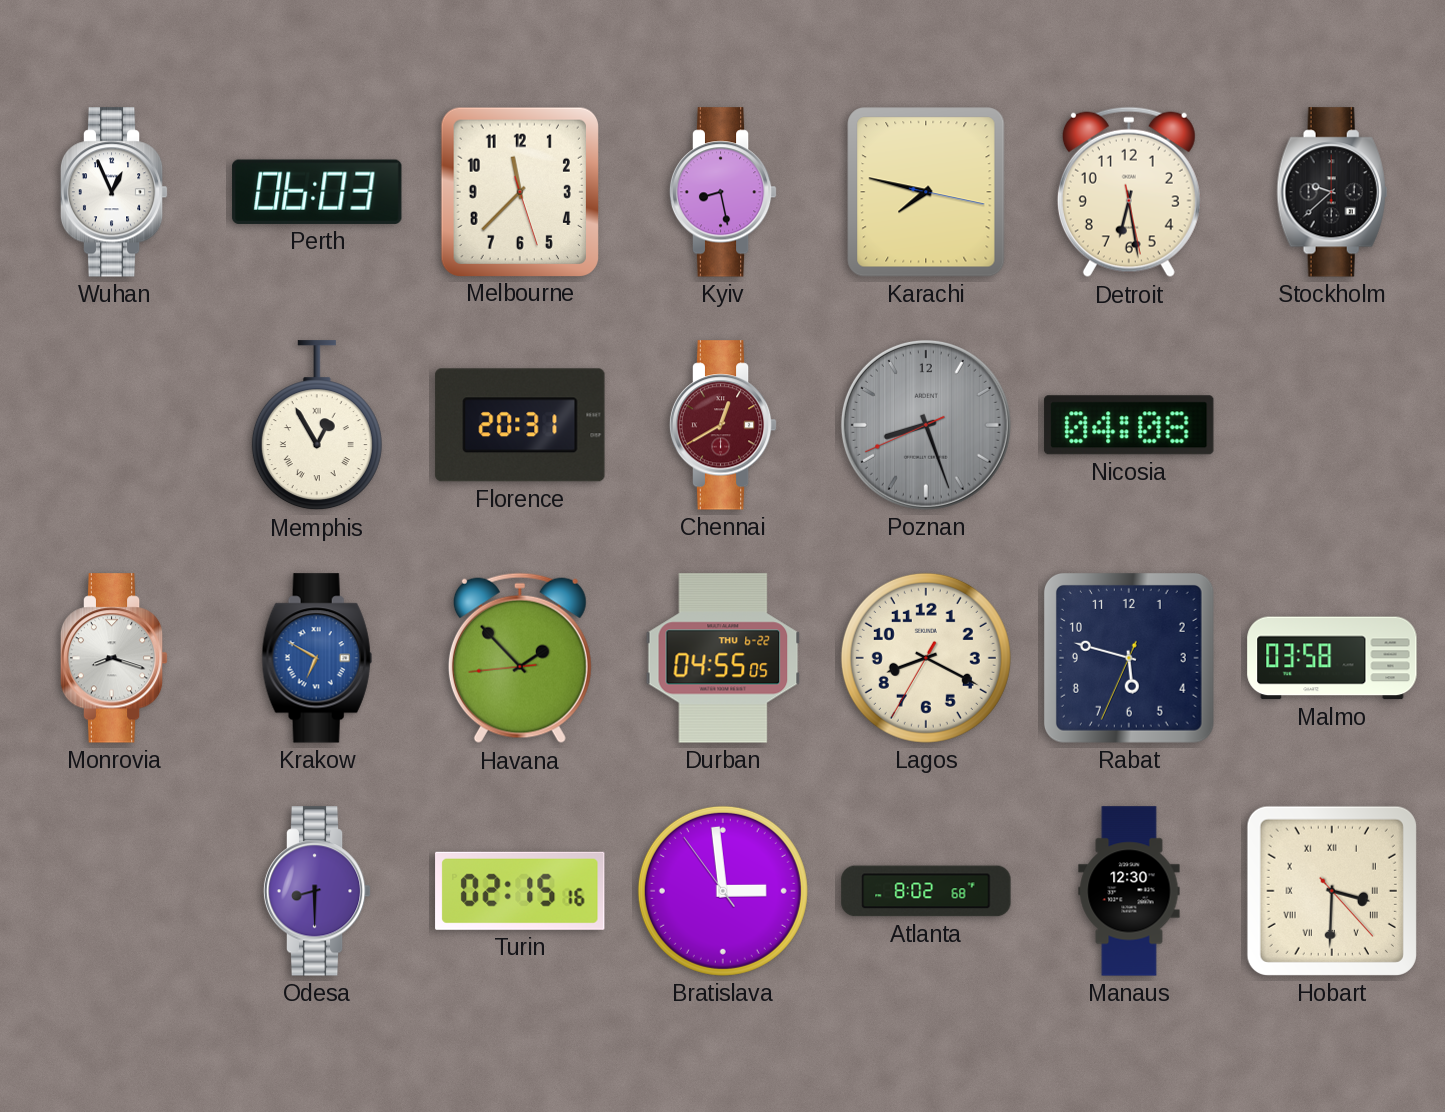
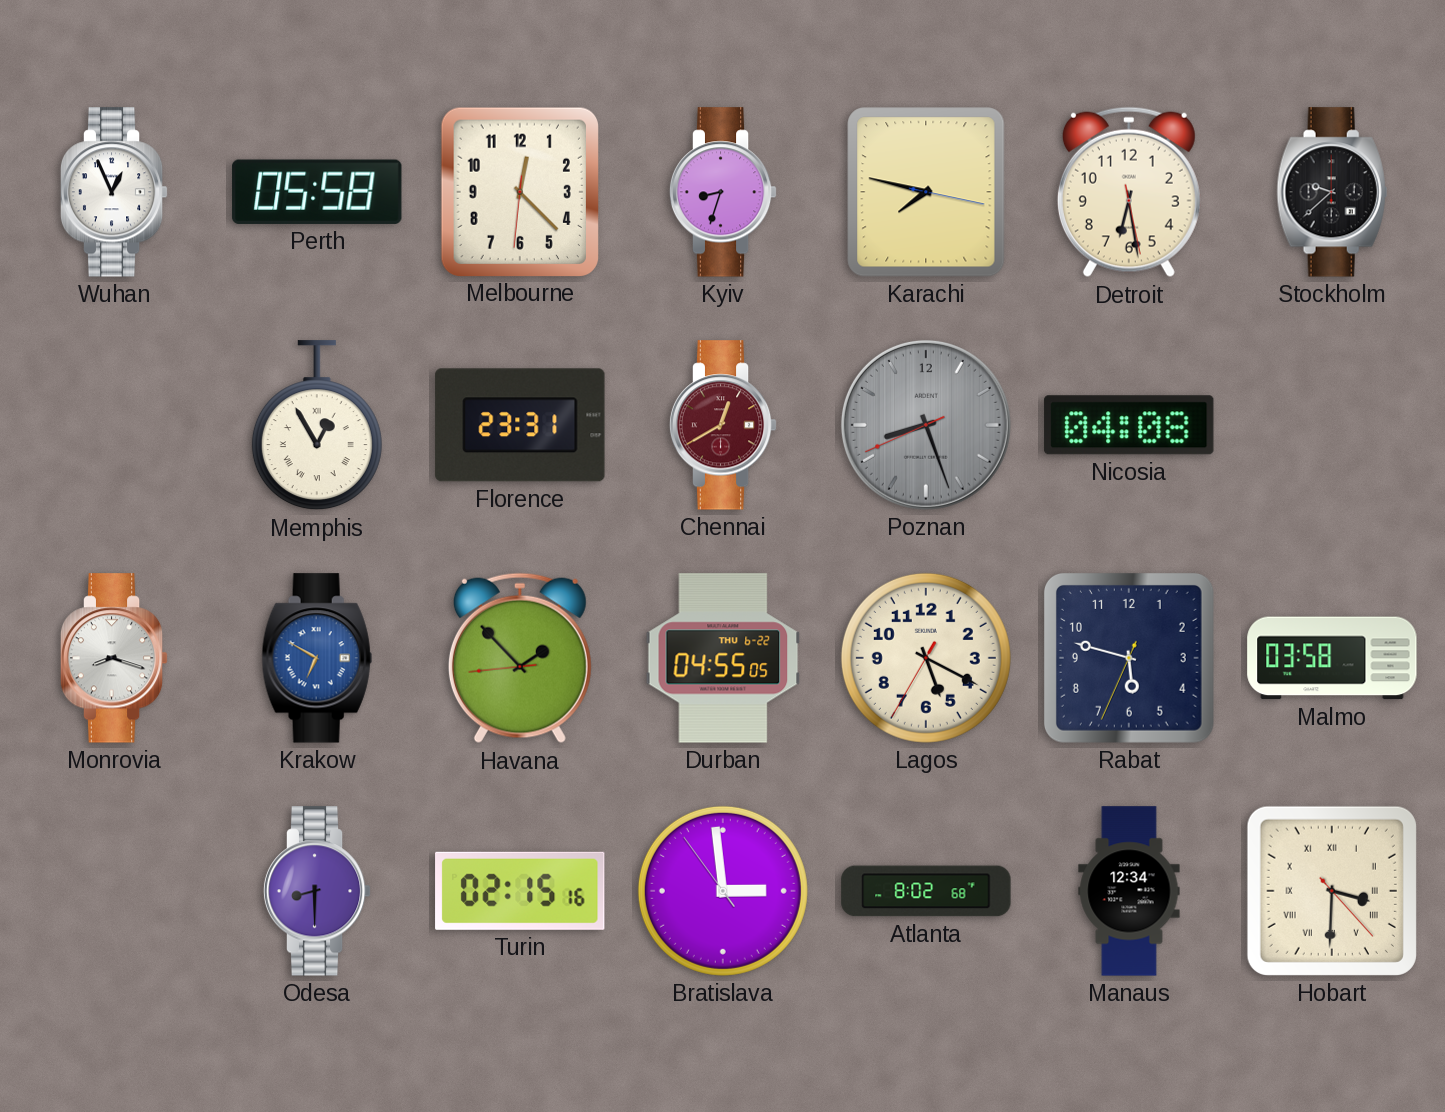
Perth: 06:03 -> 05:58
Melbourne: 11:37 -> 12:22
Kyiv: 8:28 -> 8:33
Florence: 20:31 -> 23:31
Lagos: 8:19 -> 5:19
Manaus: 12:30 -> 12:34
